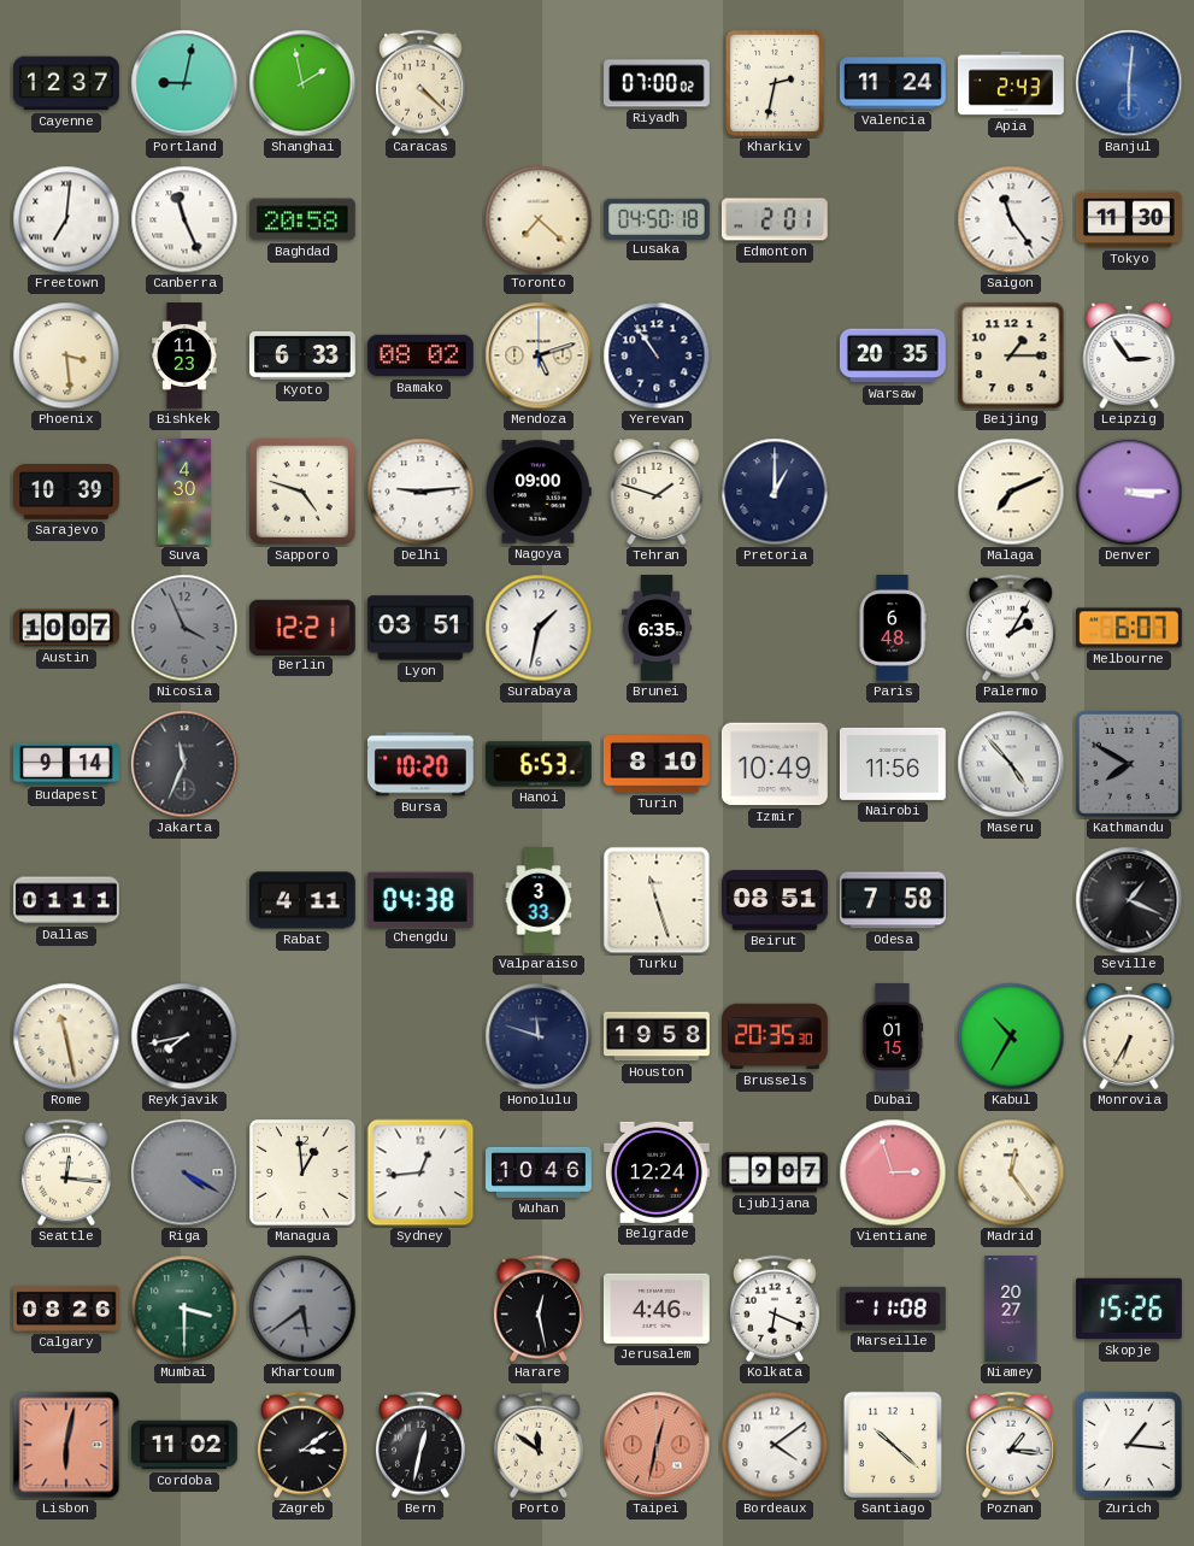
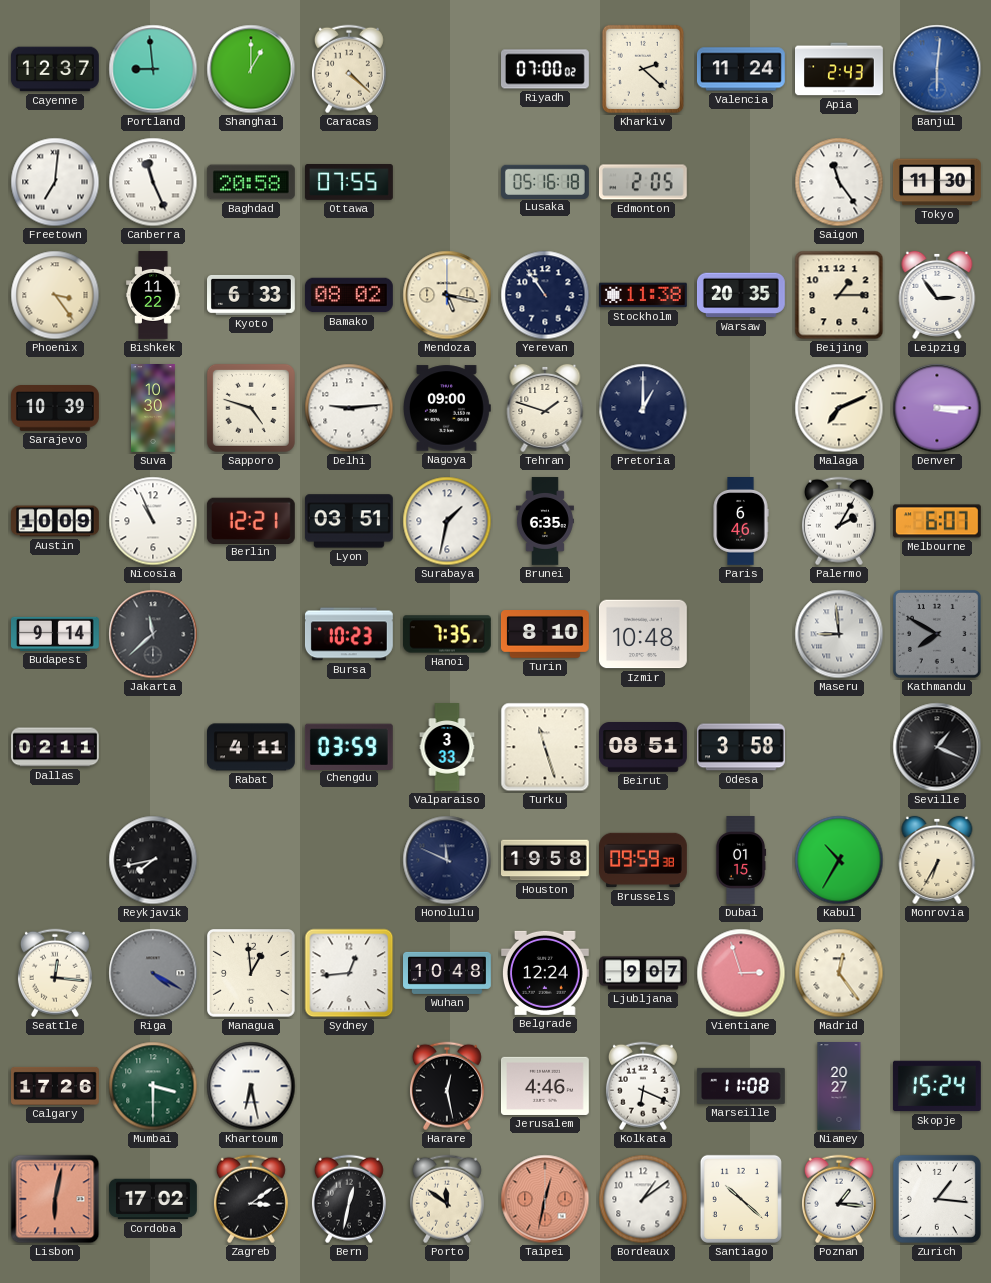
Portland: 9:02 -> 8:59
Shanghai: 1:58 -> 1:00
Kharkiv: 2:32 -> 2:22
Ottawa: none -> 07:55
Toronto: 7:22 -> none
Lusaka: 04:50 -> 05:16
Edmonton: 2:01 -> 2:05
Phoenix: 3:29 -> 3:24
Bishkek: 11:23 -> 11:22
Mendoza: 5:12 -> 5:17
Stockholm: none -> 11:38
Suva: 4:30 -> 10:30
Austin: 10:07 -> 10:09
Nicosia: 3:56 -> 10:56
Nicosia dial: grey -> white
Paris: 6:48 -> 6:46
Jakarta: 11:34 -> 11:38
Bursa: 10:20 -> 10:23
Hanoi: 6:53 -> 7:35
Izmir: 10:49 -> 10:48
Nairobi: 11:56 -> none
Maseru: 4:53 -> 8:59
Dallas: 01:11 -> 02:11
Chengdu: 04:38 -> 03:59
Odesa: 7:58 -> 3:58
Rome: 11:28 -> none
Honolulu: 11:48 -> 11:49
Brussels: 20:35 -> 09:59
Wuhan: 10:46 -> 10:48
Calgary: 08:26 -> 17:26
Khartoum: 5:39 -> 6:28
Khartoum dial: grey -> white
Skopje: 15:26 -> 15:24
Cordoba: 11:02 -> 17:02
Bordeaux: 4:09 -> 1:09
